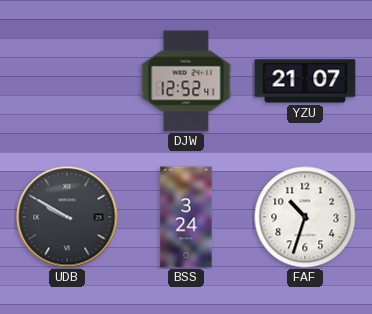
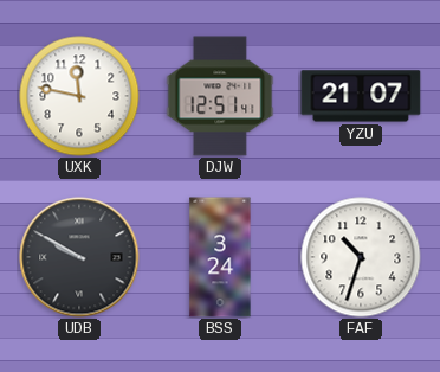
UXK: none -> 11:47
DJW: 12:52 -> 12:51
